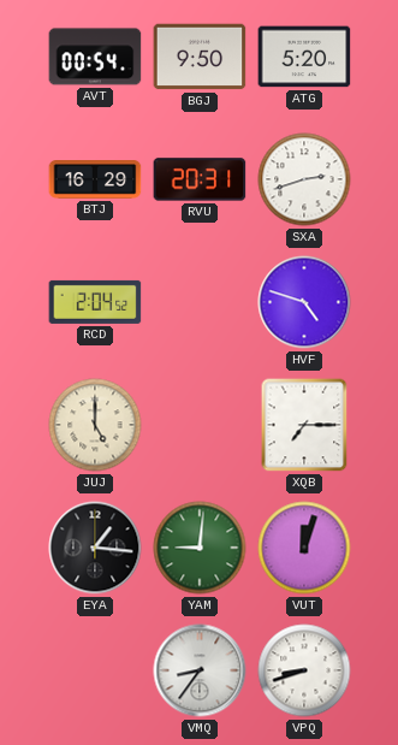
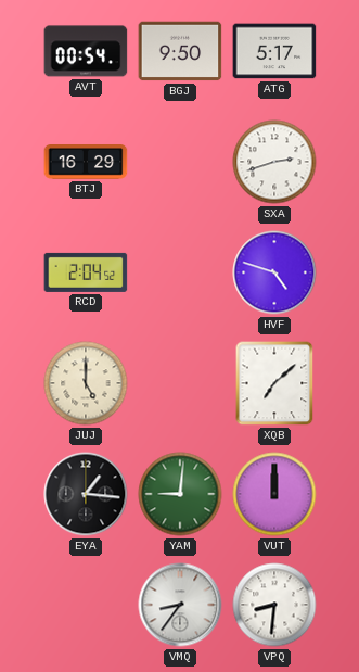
ATG: 5:20 -> 5:17
RVU: 20:31 -> none
XQB: 7:15 -> 7:08
VUT: 12:03 -> 12:00
VPQ: 8:42 -> 8:31
